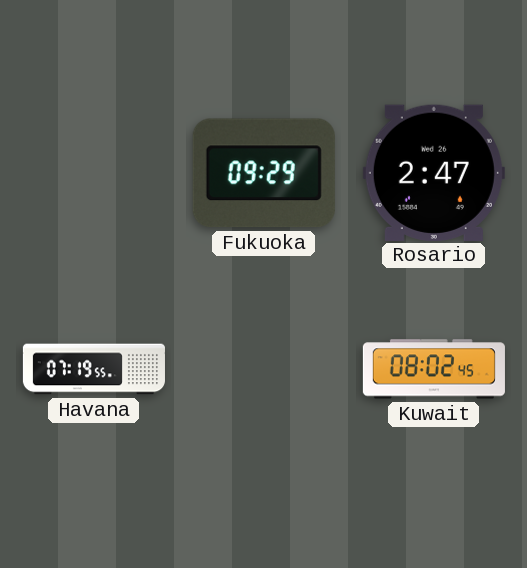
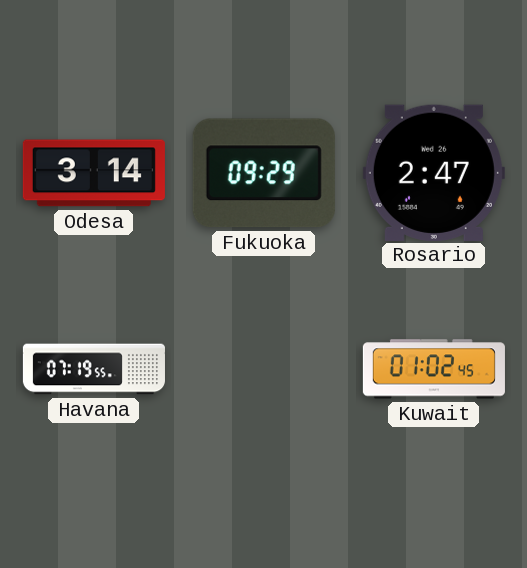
Odesa: none -> 3:14
Kuwait: 08:02 -> 01:02
